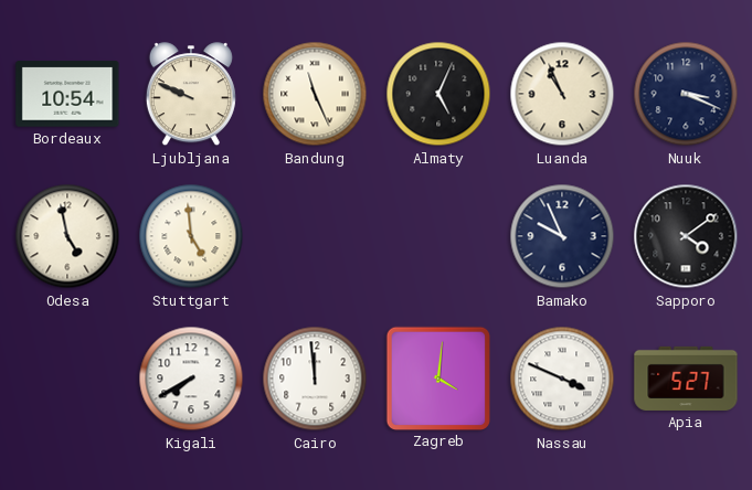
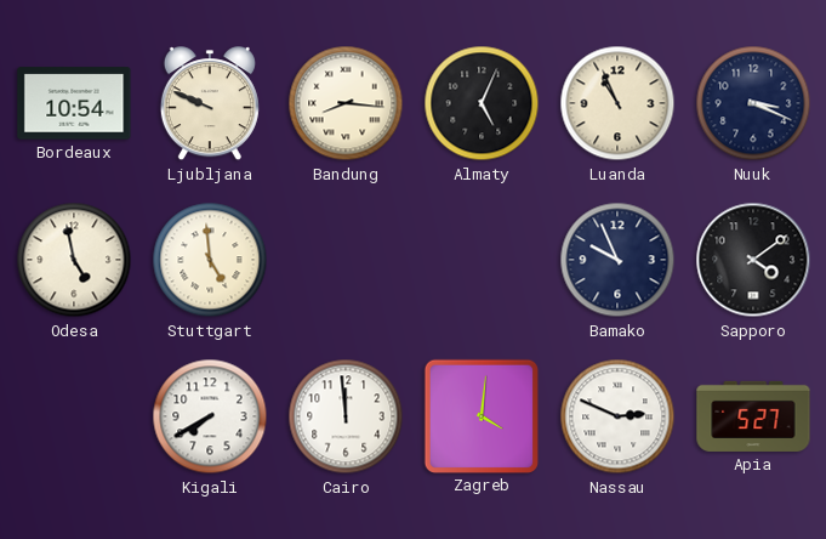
Bandung: 11:26 -> 8:16
Nassau: 3:49 -> 2:49
